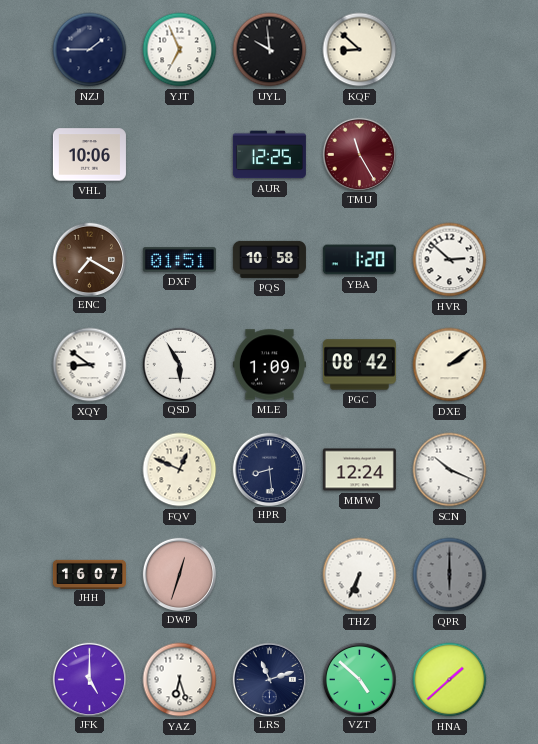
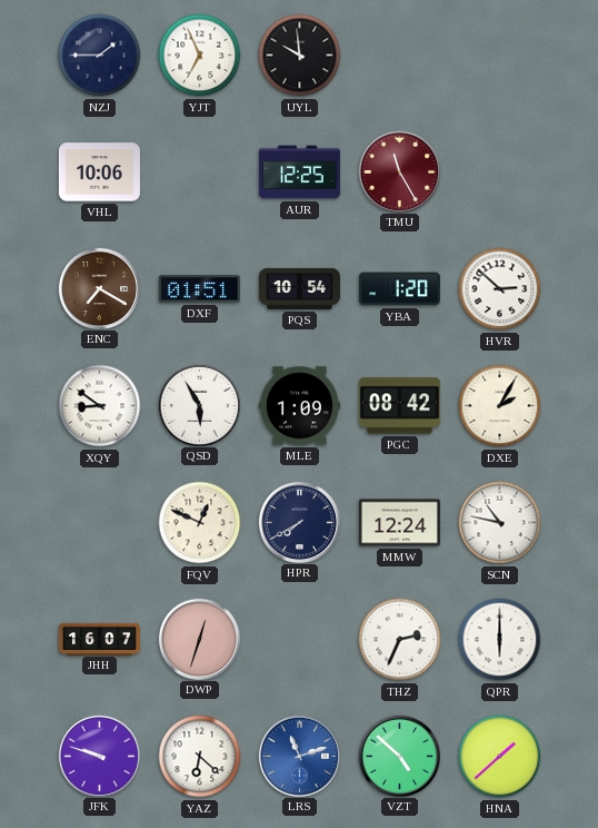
KQF: 8:52 -> none
PQS: 10:58 -> 10:54
DXE: 2:09 -> 2:05
HPR: 8:29 -> 7:40
SCN: 10:19 -> 10:47
THZ: 6:34 -> 2:34
QPR dial: grey -> white
JFK: 5:00 -> 9:48
YAZ: 6:27 -> 6:22
LRS dial: navy -> blue
